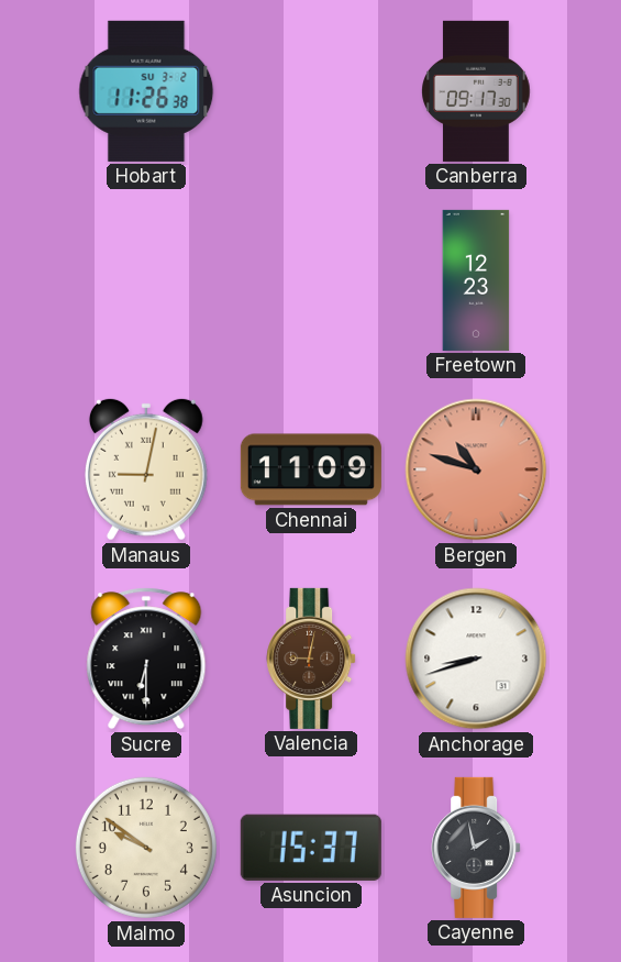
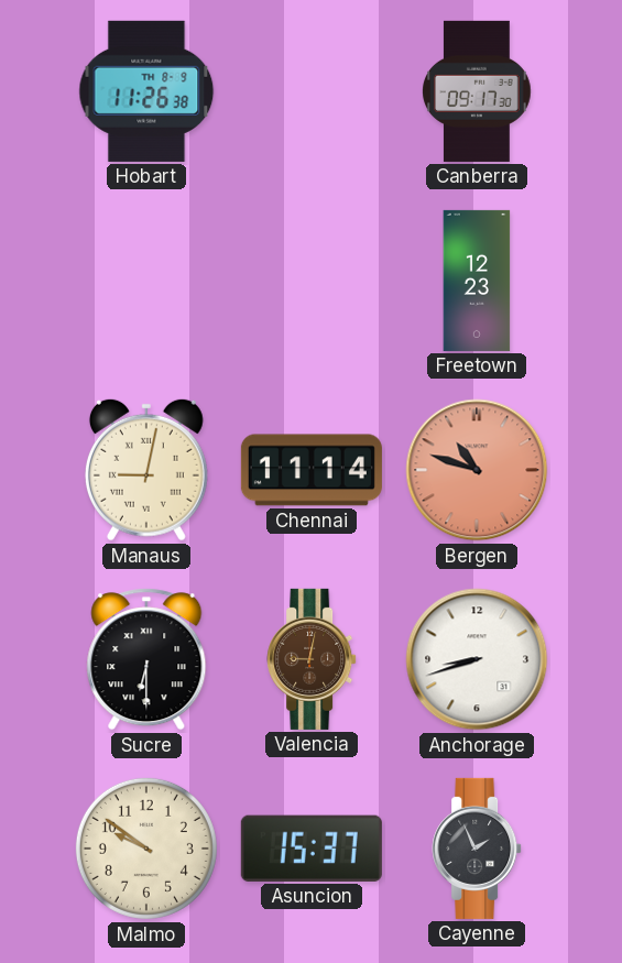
Hobart date: SU 3-2 -> TH 8-9
Chennai: 11:09 -> 11:14
Cayenne: 1:58 -> 1:56
